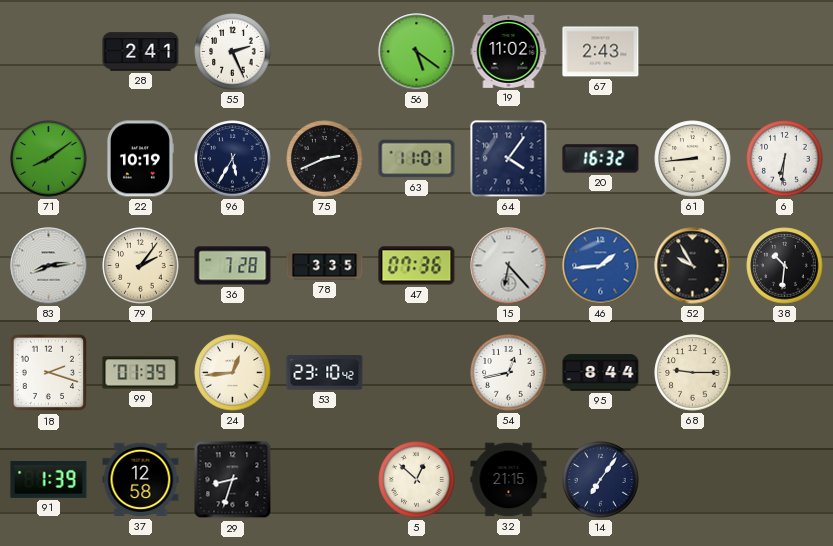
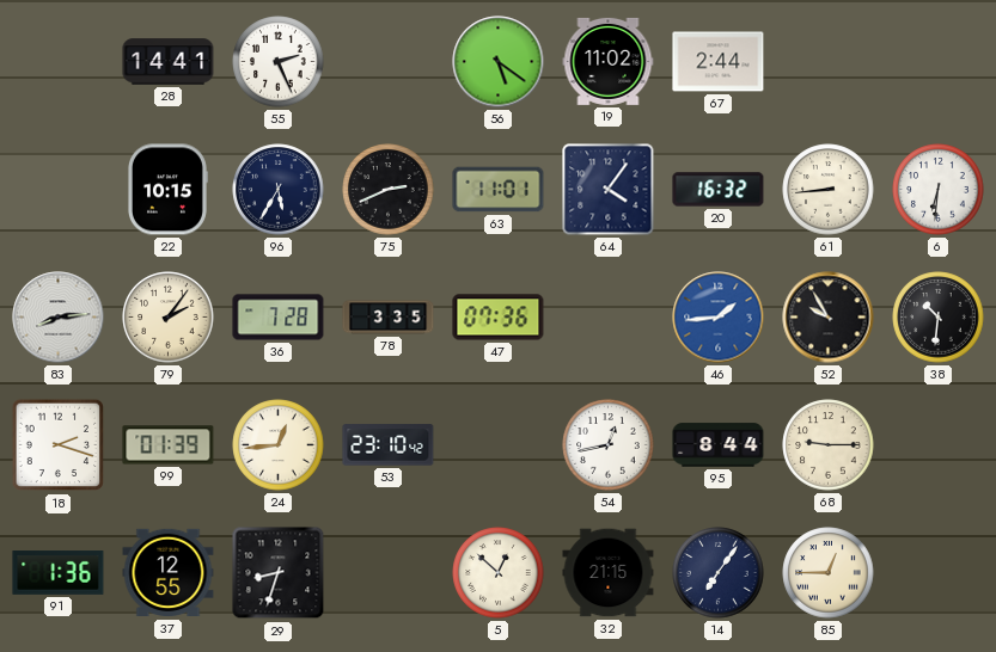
28: 2:41 -> 14:41
67: 2:43 -> 2:44
71: 8:09 -> none
22: 10:19 -> 10:15
15: 6:23 -> none
91: 1:39 -> 1:36
37: 12:58 -> 12:55
85: none -> 12:45
